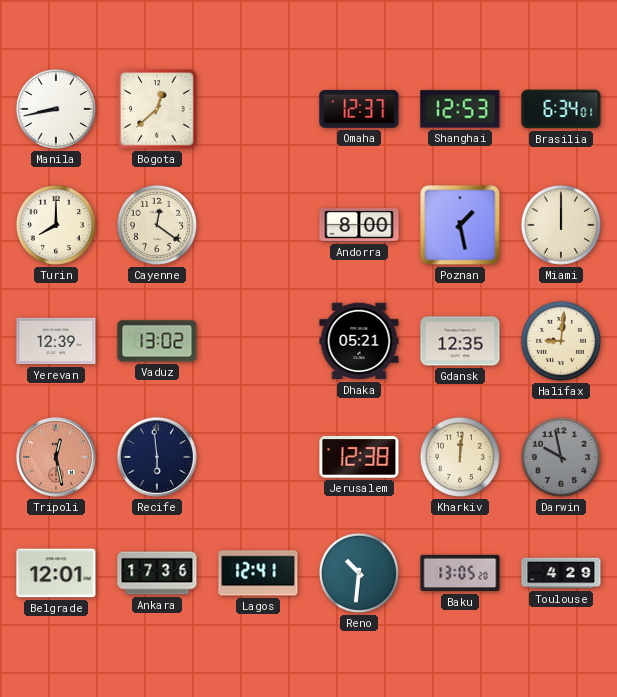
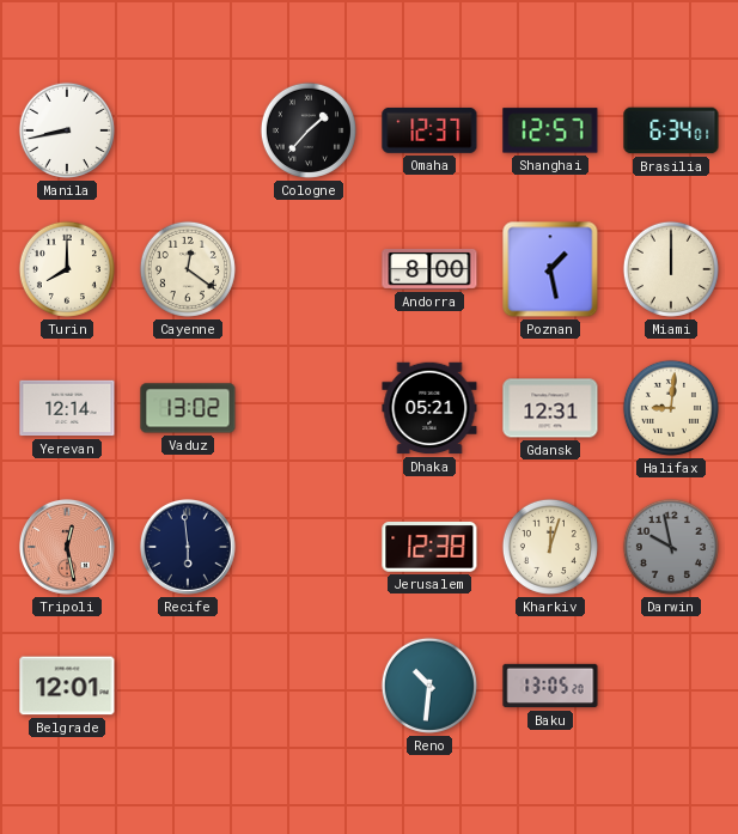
Bogota: 12:38 -> none
Cologne: none -> 1:37
Shanghai: 12:53 -> 12:57
Yerevan: 12:39 -> 12:14
Gdansk: 12:35 -> 12:31
Kharkiv: 12:01 -> 12:03
Ankara: 17:36 -> none
Lagos: 12:41 -> none
Toulouse: 4:29 -> none
